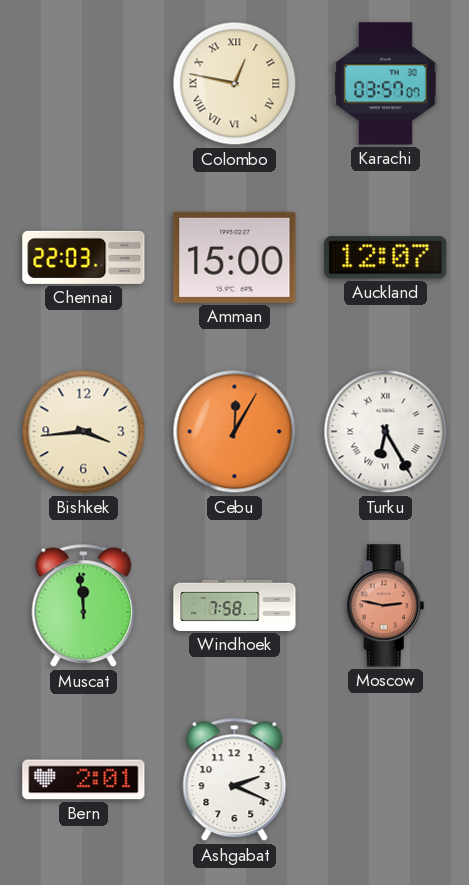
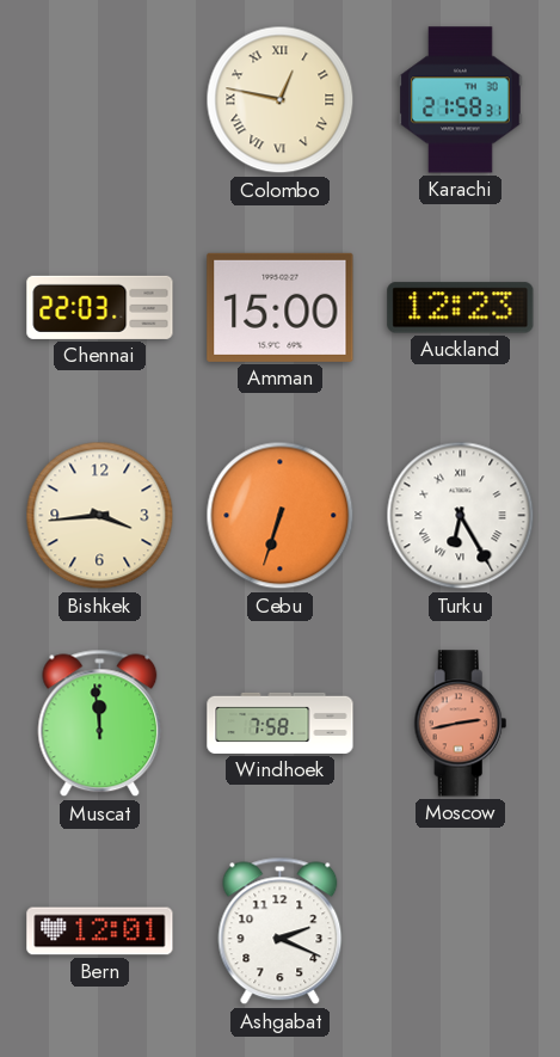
Karachi: 03:57 -> 21:58
Auckland: 12:07 -> 12:23
Cebu: 12:05 -> 6:33
Moscow: 2:47 -> 2:43
Bern: 2:01 -> 12:01
